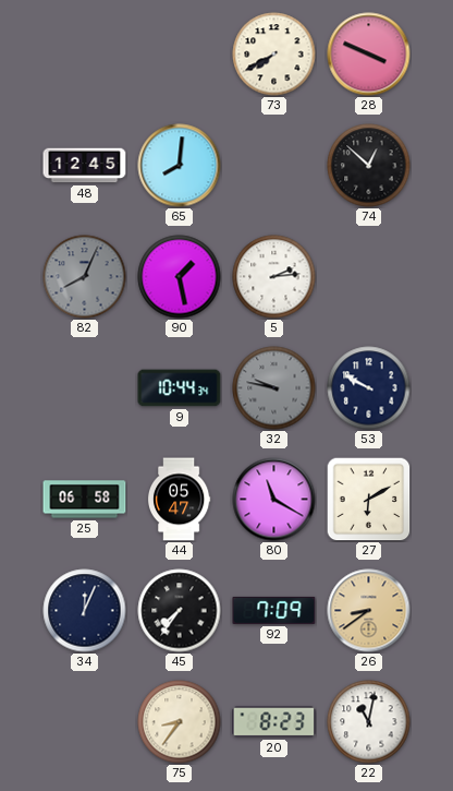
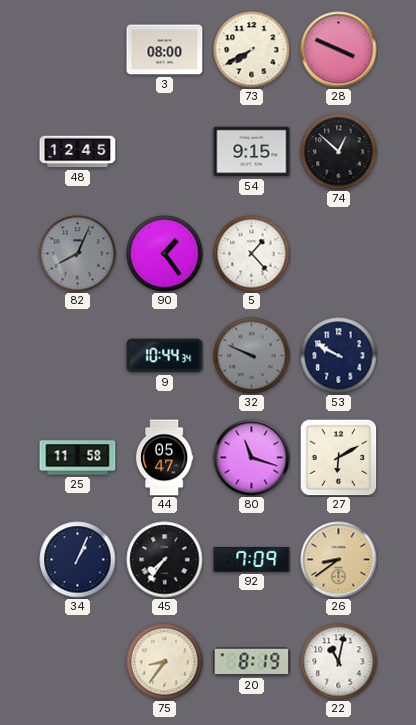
3: none -> 08:00
65: 8:01 -> none
54: none -> 9:15
90: 1:28 -> 1:24
5: 2:14 -> 1:23
32: 9:47 -> 9:49
25: 06:58 -> 11:58
80: 11:20 -> 11:18
34: 12:04 -> 1:04
20: 8:23 -> 8:19
